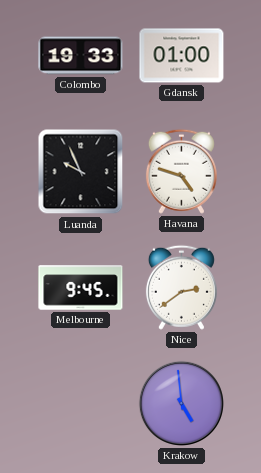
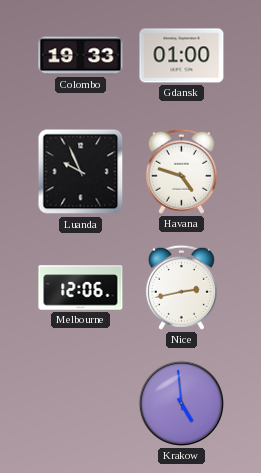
Melbourne: 9:45 -> 12:06
Nice: 2:39 -> 2:43
